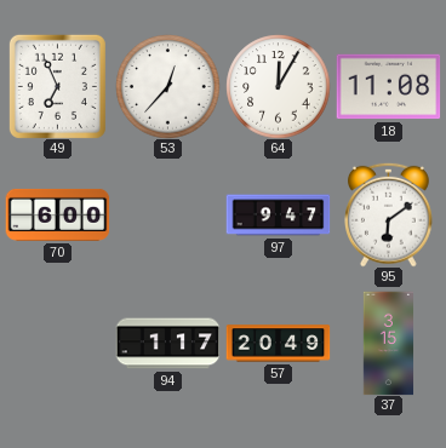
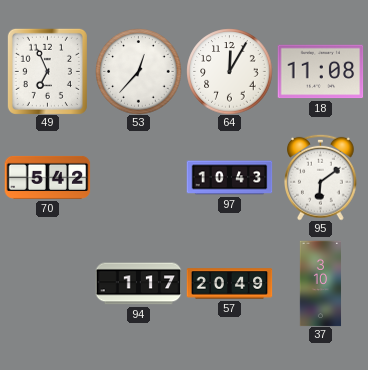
70: 6:00 -> 5:42
97: 9:47 -> 10:43
37: 3:15 -> 3:10
